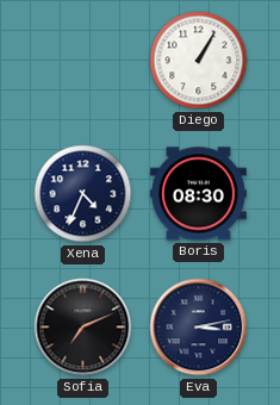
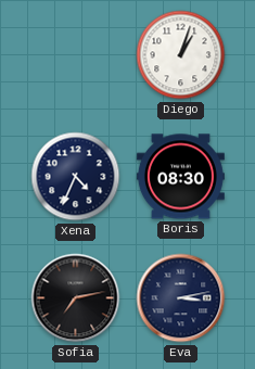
Diego: 1:05 -> 1:03
Sofia: 7:11 -> 7:13
